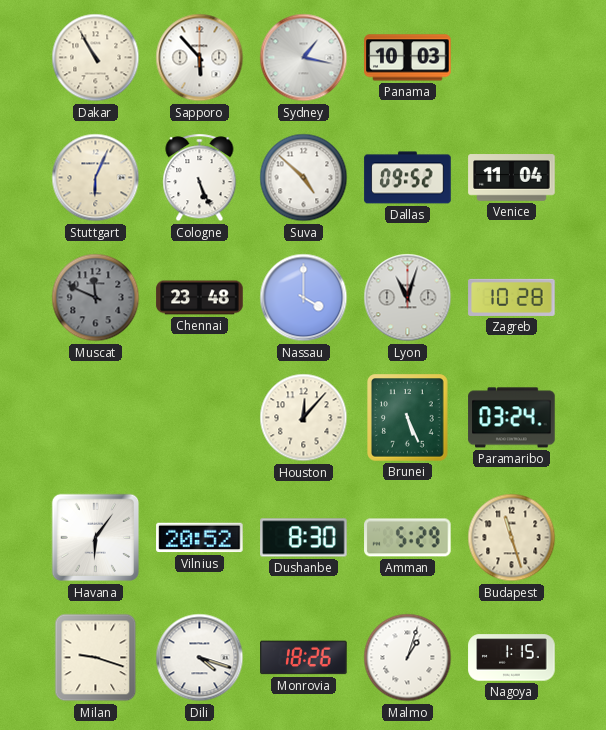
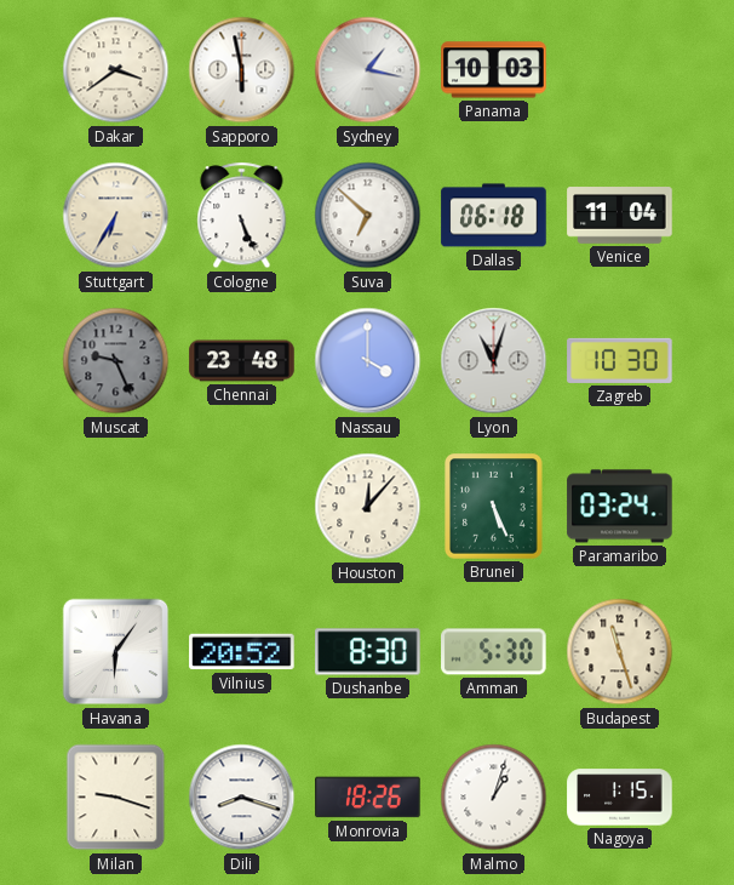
Dakar: 10:55 -> 3:39
Sapporo: 5:53 -> 5:58
Stuttgart: 6:04 -> 6:35
Suva: 4:52 -> 6:52
Dallas: 09:52 -> 06:18
Muscat: 11:49 -> 9:26
Zagreb: 10:28 -> 10:30
Amman: 5:29 -> 5:30
Dili: 4:18 -> 8:18
